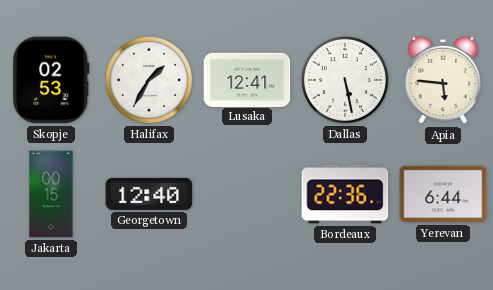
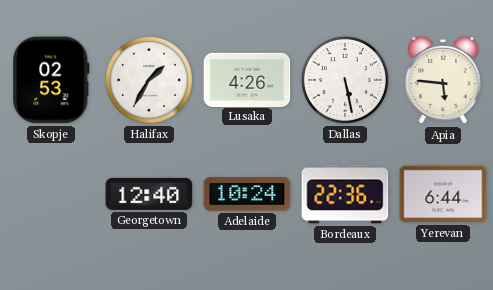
Lusaka: 12:41 -> 4:26
Jakarta: 00:15 -> none
Adelaide: none -> 10:24
